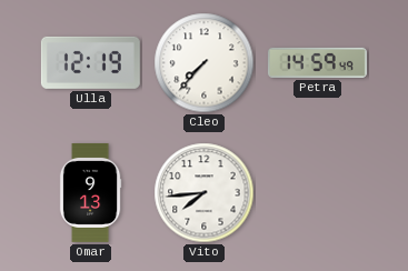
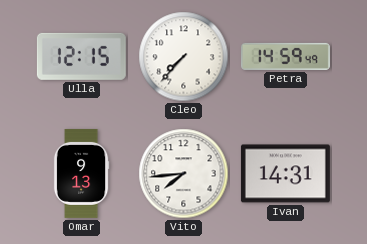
Ulla: 12:19 -> 12:15
Ivan: none -> 14:31
